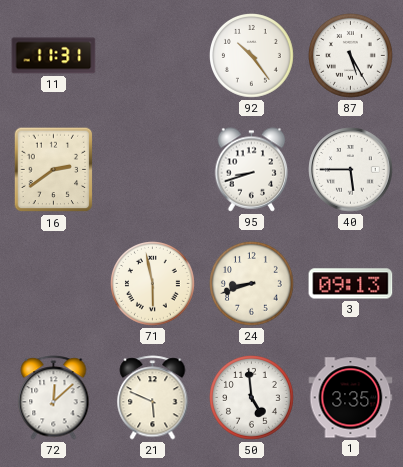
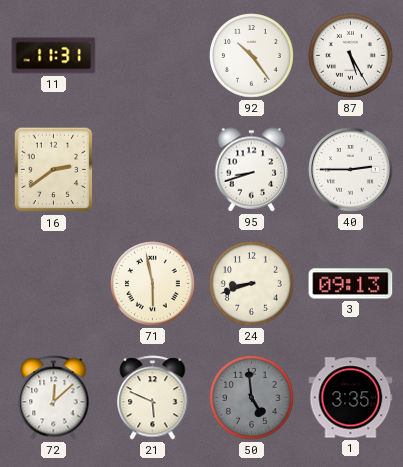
40: 5:45 -> 2:45
50 dial: white -> grey
